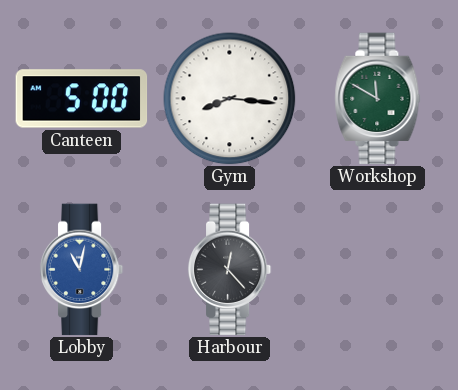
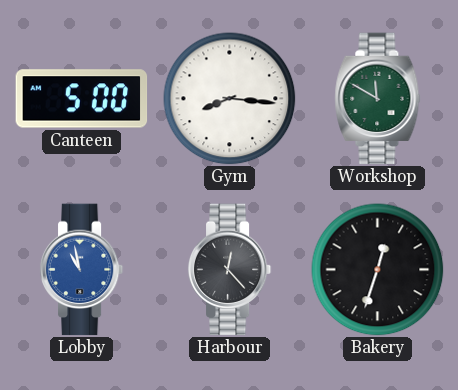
Lobby: 11:02 -> 10:58
Bakery: none -> 12:33
